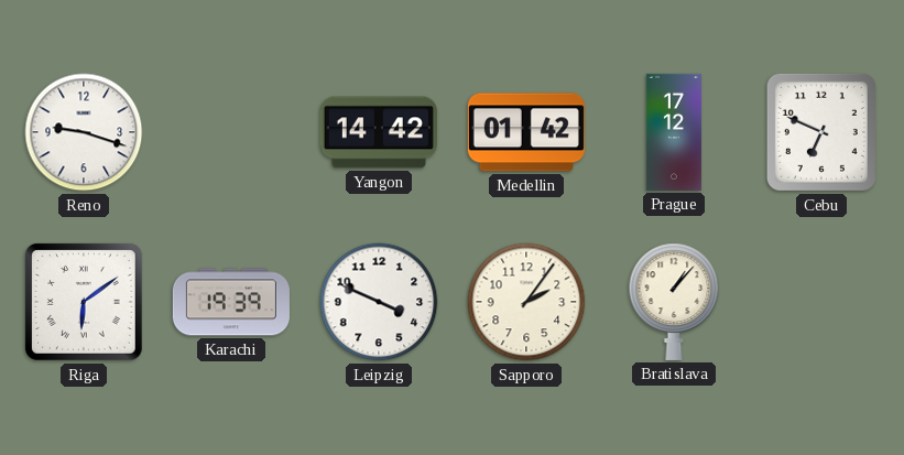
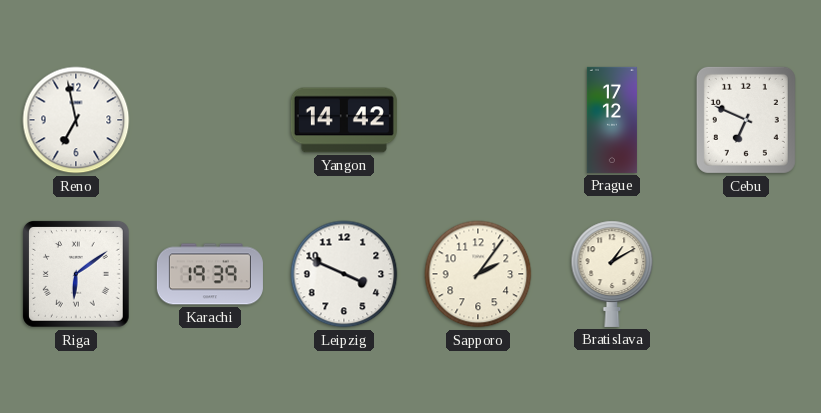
Reno: 9:18 -> 6:58
Medellin: 01:42 -> none
Bratislava: 1:07 -> 1:10
